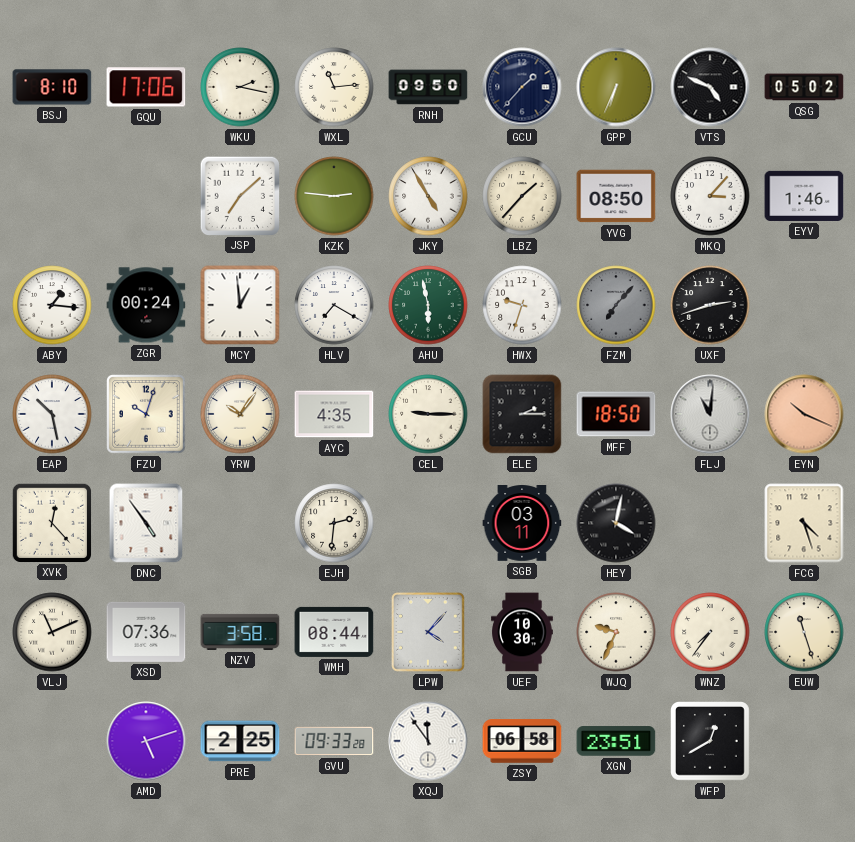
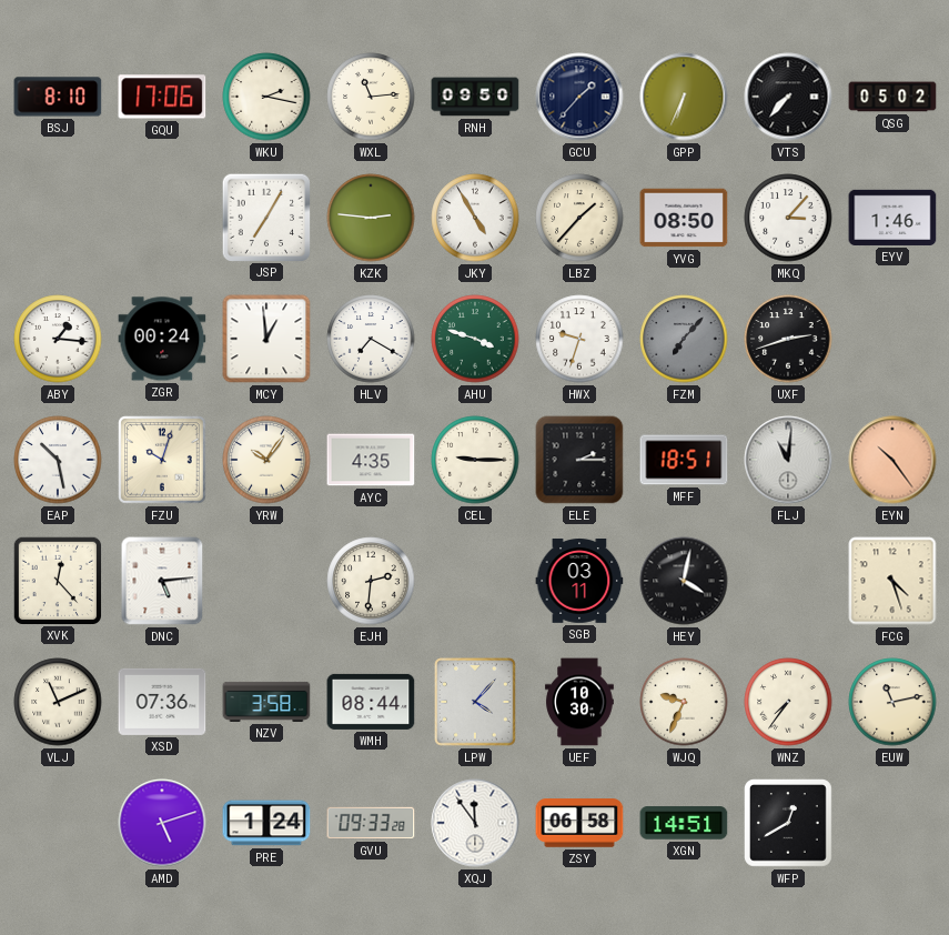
VTS: 4:49 -> 7:37
JSP: 7:08 -> 7:05
AHU: 5:58 -> 3:48
MFF: 18:50 -> 18:51
EYN: 10:19 -> 10:24
DNC: 4:54 -> 5:14
EUW: 11:27 -> 11:13
PRE: 2:25 -> 1:24
XGN: 23:51 -> 14:51
